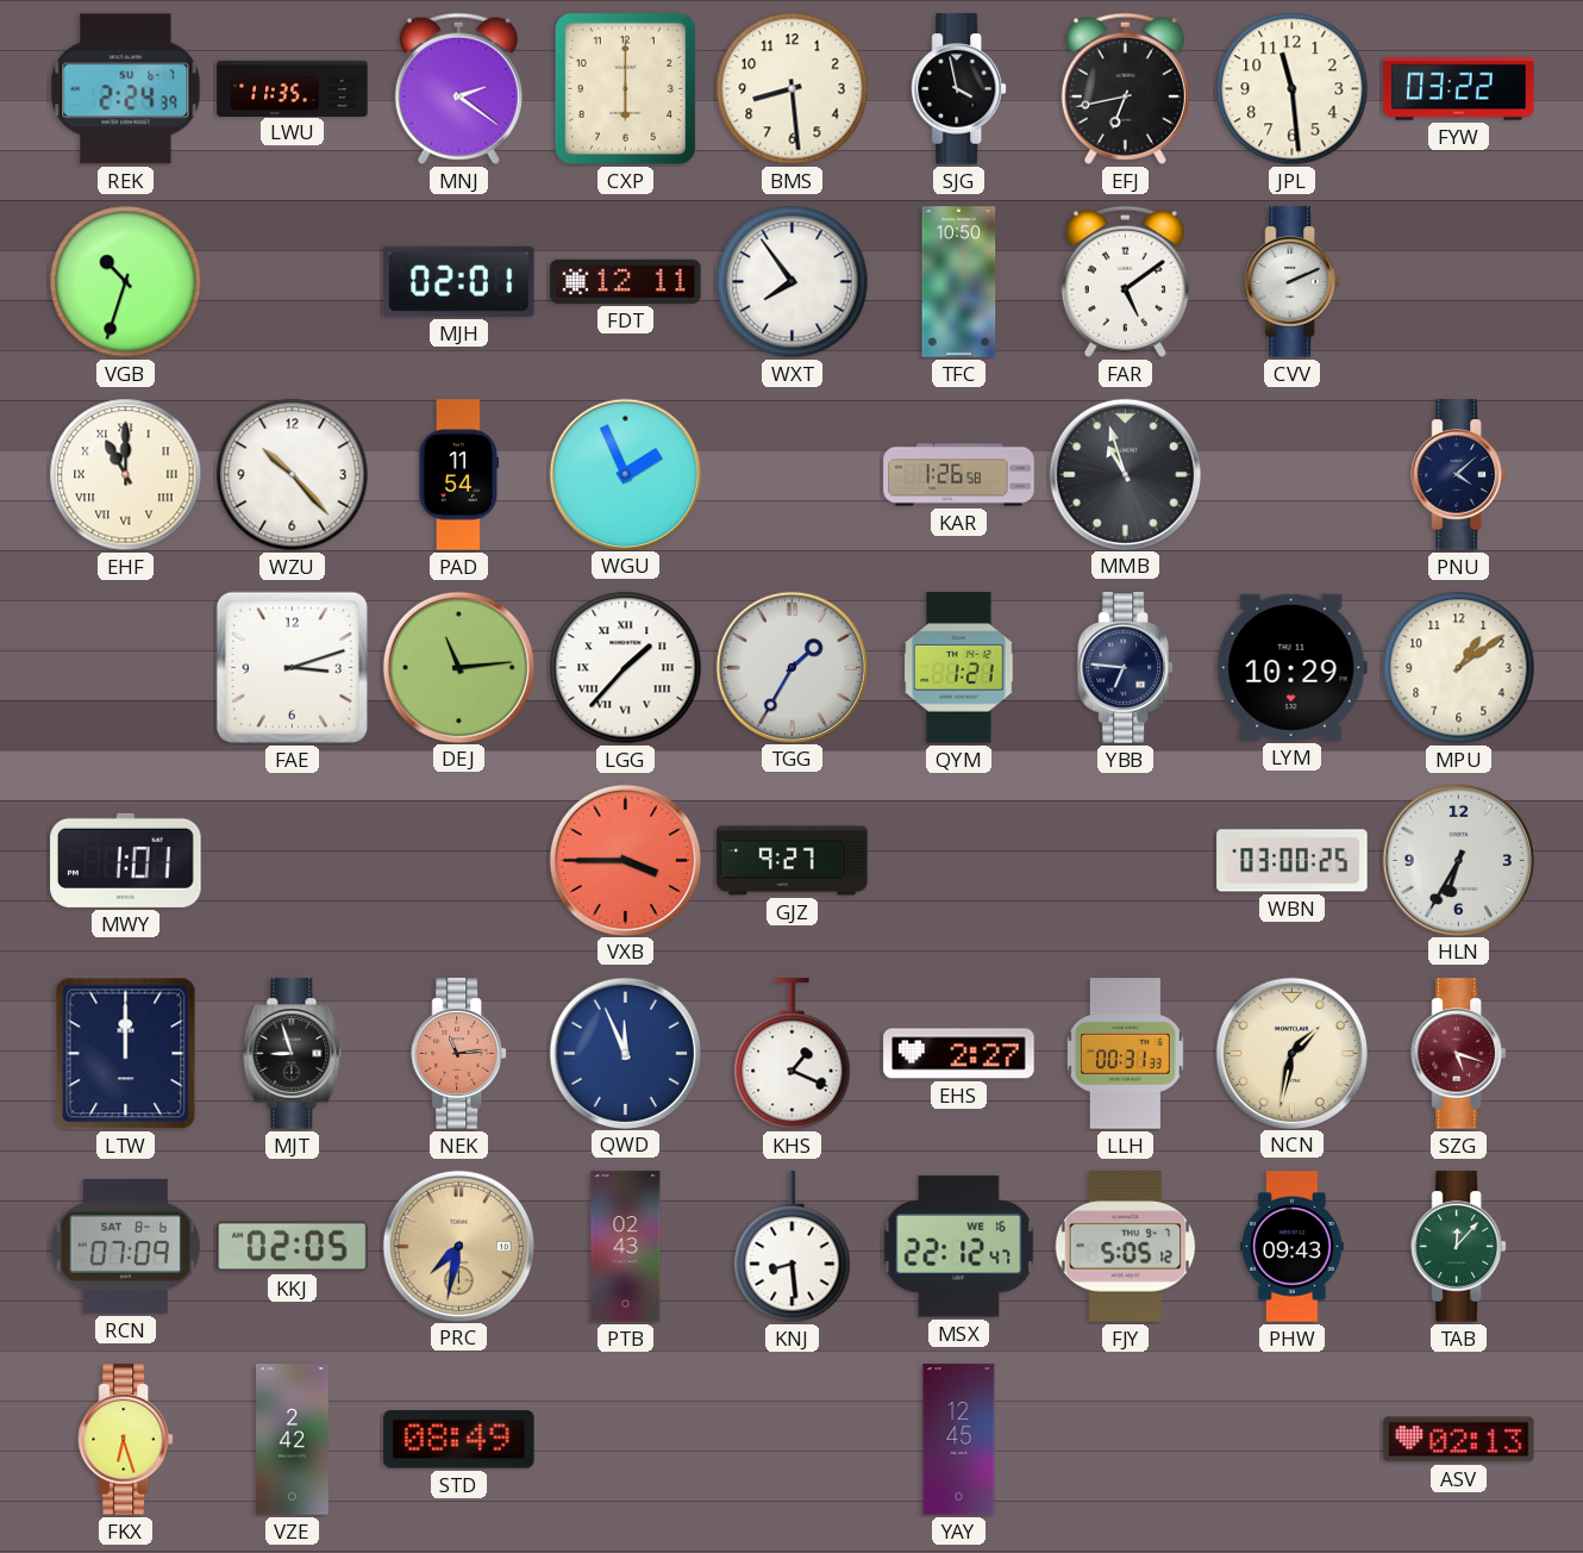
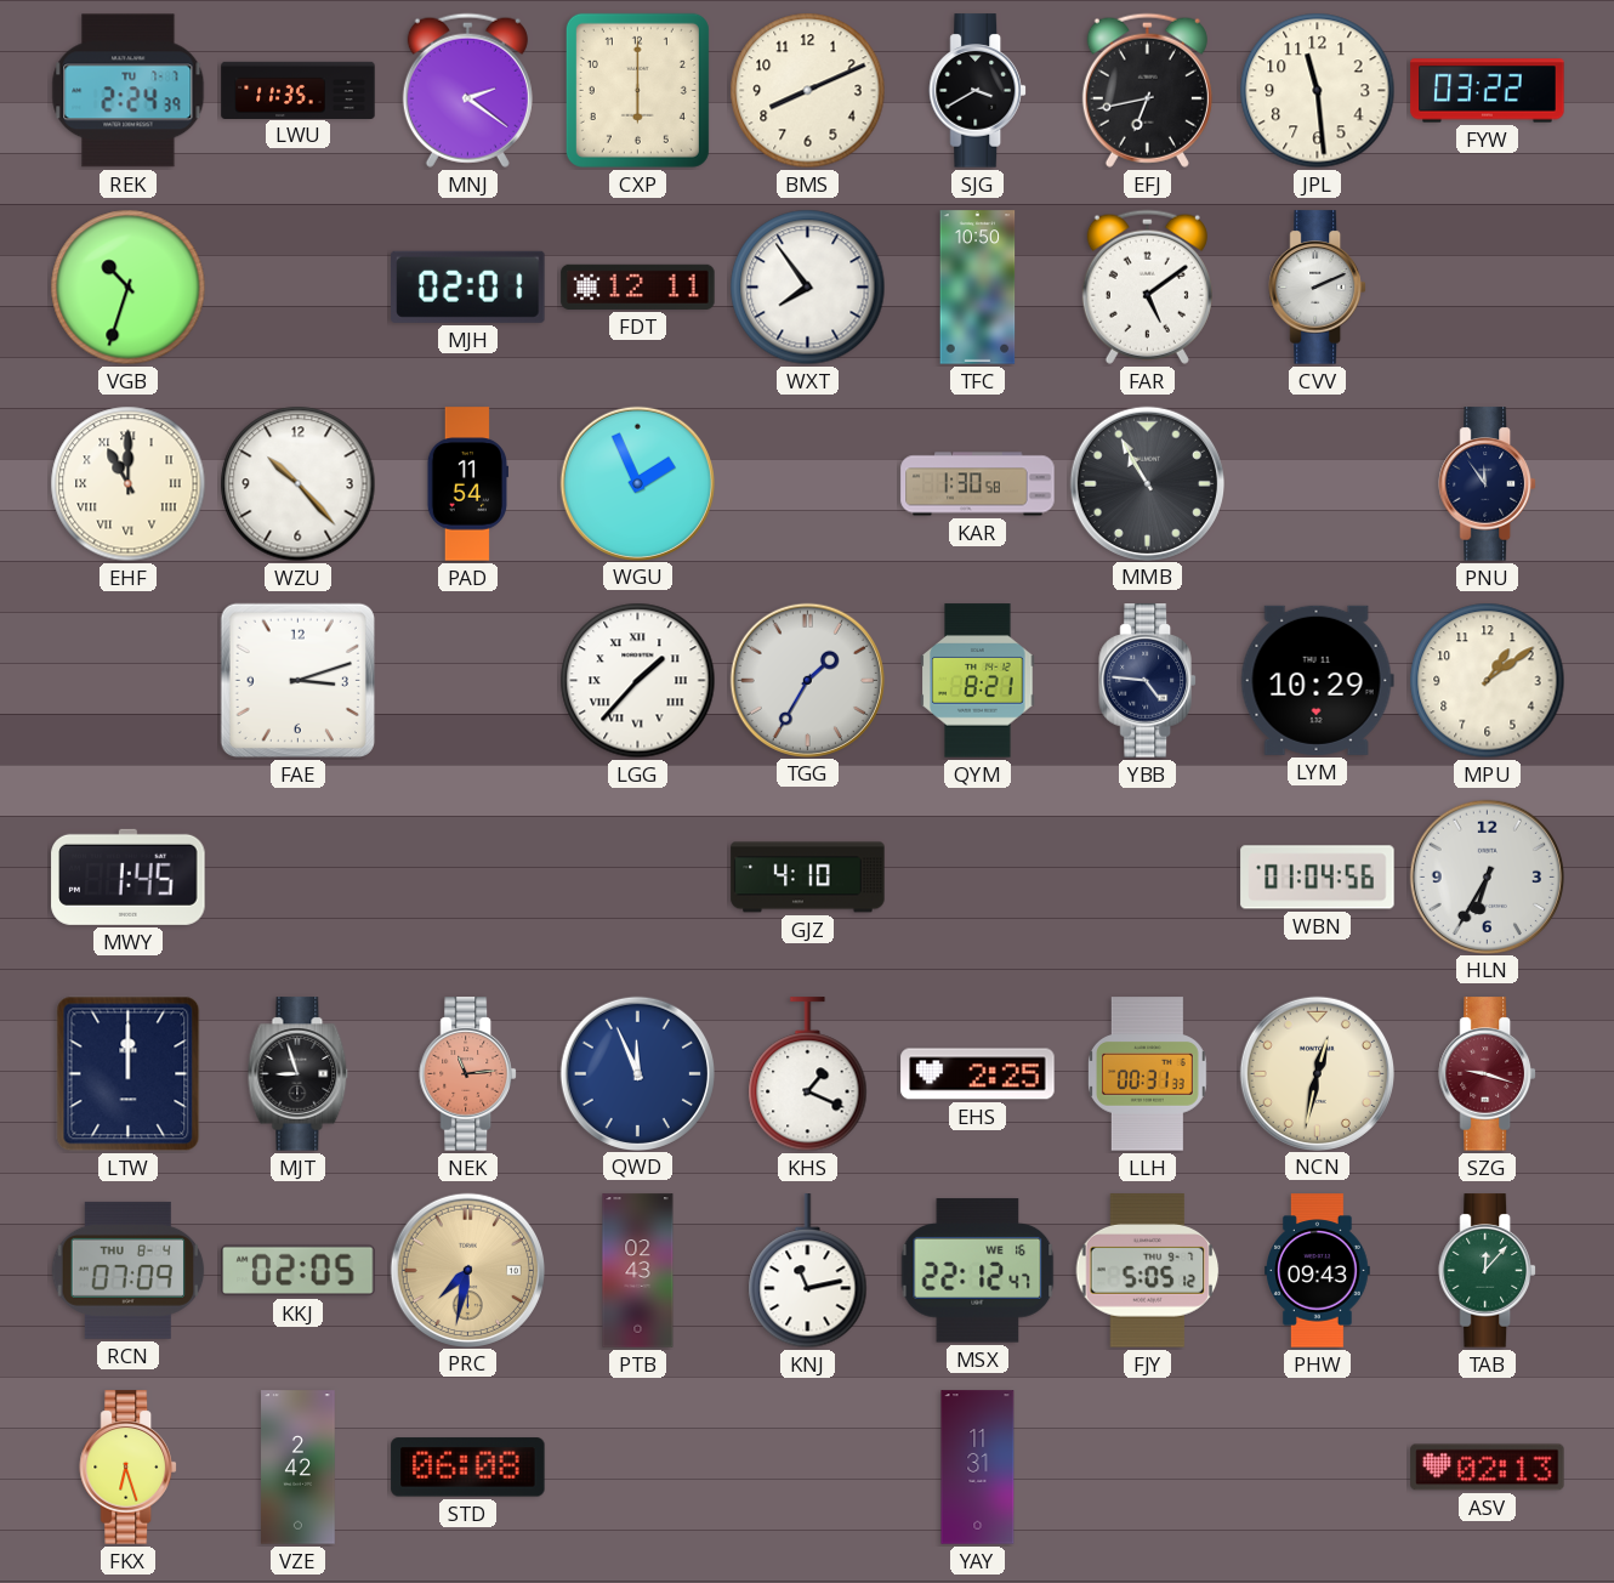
REK date: SU 6-7 -> TU 7-7
BMS: 8:29 -> 8:11
SJG: 3:58 -> 3:40
KAR: 1:26 -> 1:30
MMB: 10:57 -> 10:55
PNU: 4:08 -> 11:54
DEJ: 11:14 -> none
QYM: 1:21 -> 8:21
YBB: 6:46 -> 4:46
MWY: 1:01 -> 1:45
VXB: 3:45 -> none
GJZ: 9:27 -> 4:10
WBN: 03:00 -> 01:04
EHS: 2:27 -> 2:25
NCN: 1:32 -> 12:32
SZG: 5:18 -> 9:18
RCN date: SAT 8-6 -> THU 8-4
KNJ: 8:29 -> 11:13
STD: 08:49 -> 06:08
YAY: 12:45 -> 11:31
